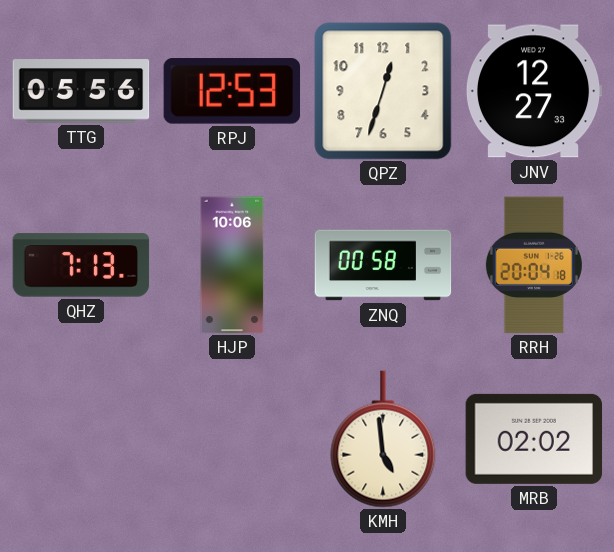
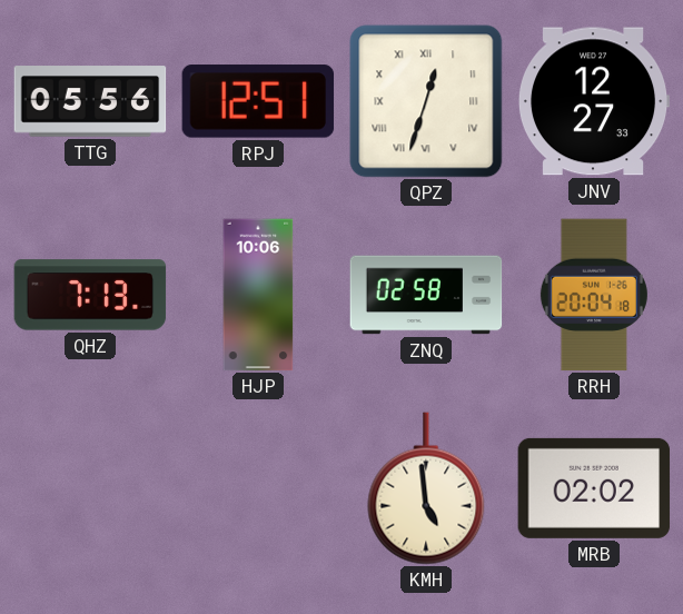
RPJ: 12:53 -> 12:51
QPZ numerals: Arabic -> Roman
ZNQ: 00:58 -> 02:58
